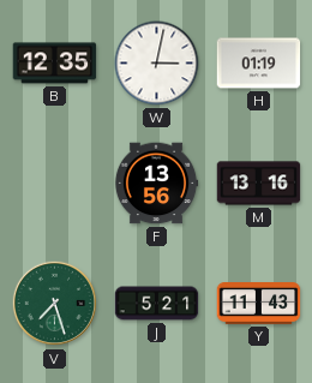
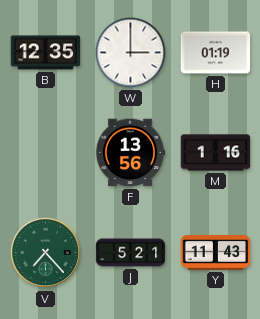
W: 3:02 -> 3:00
M: 13:16 -> 1:16
V: 7:27 -> 7:23
